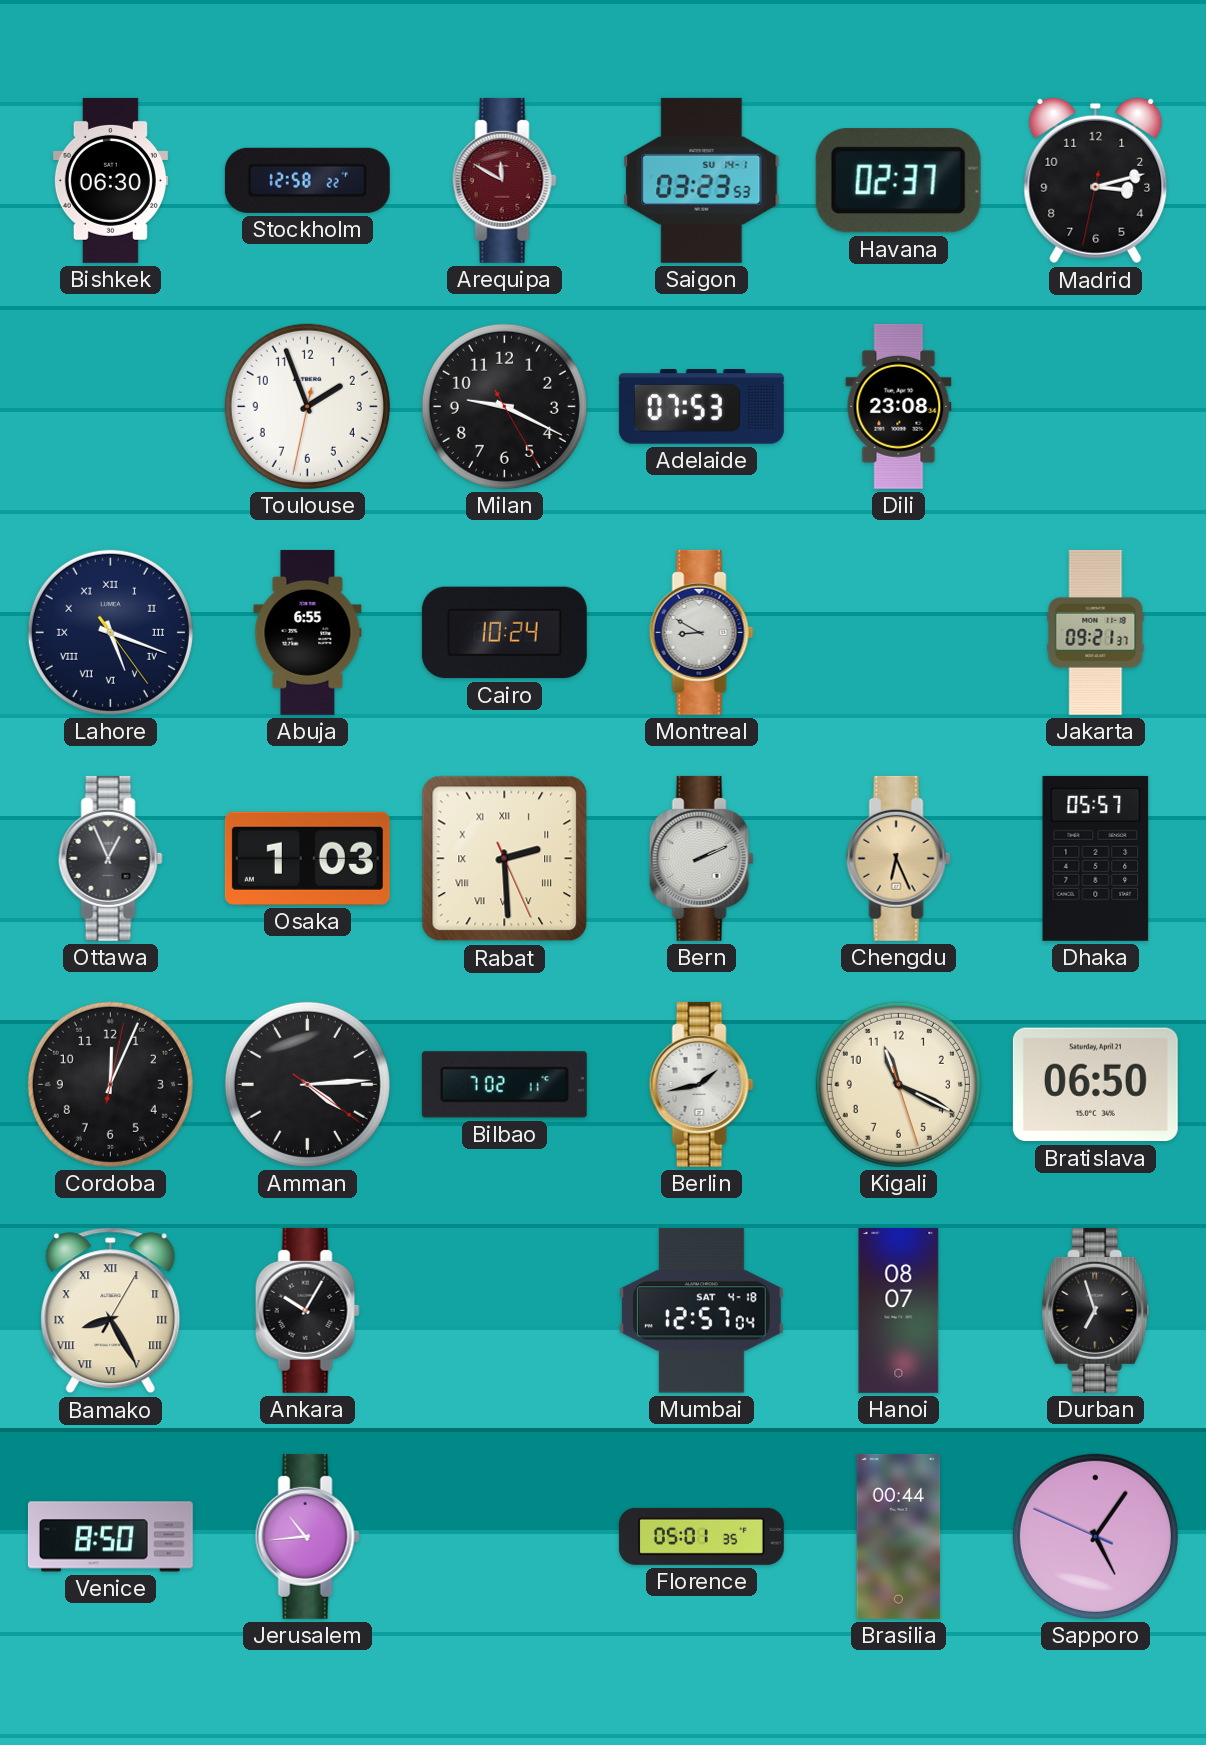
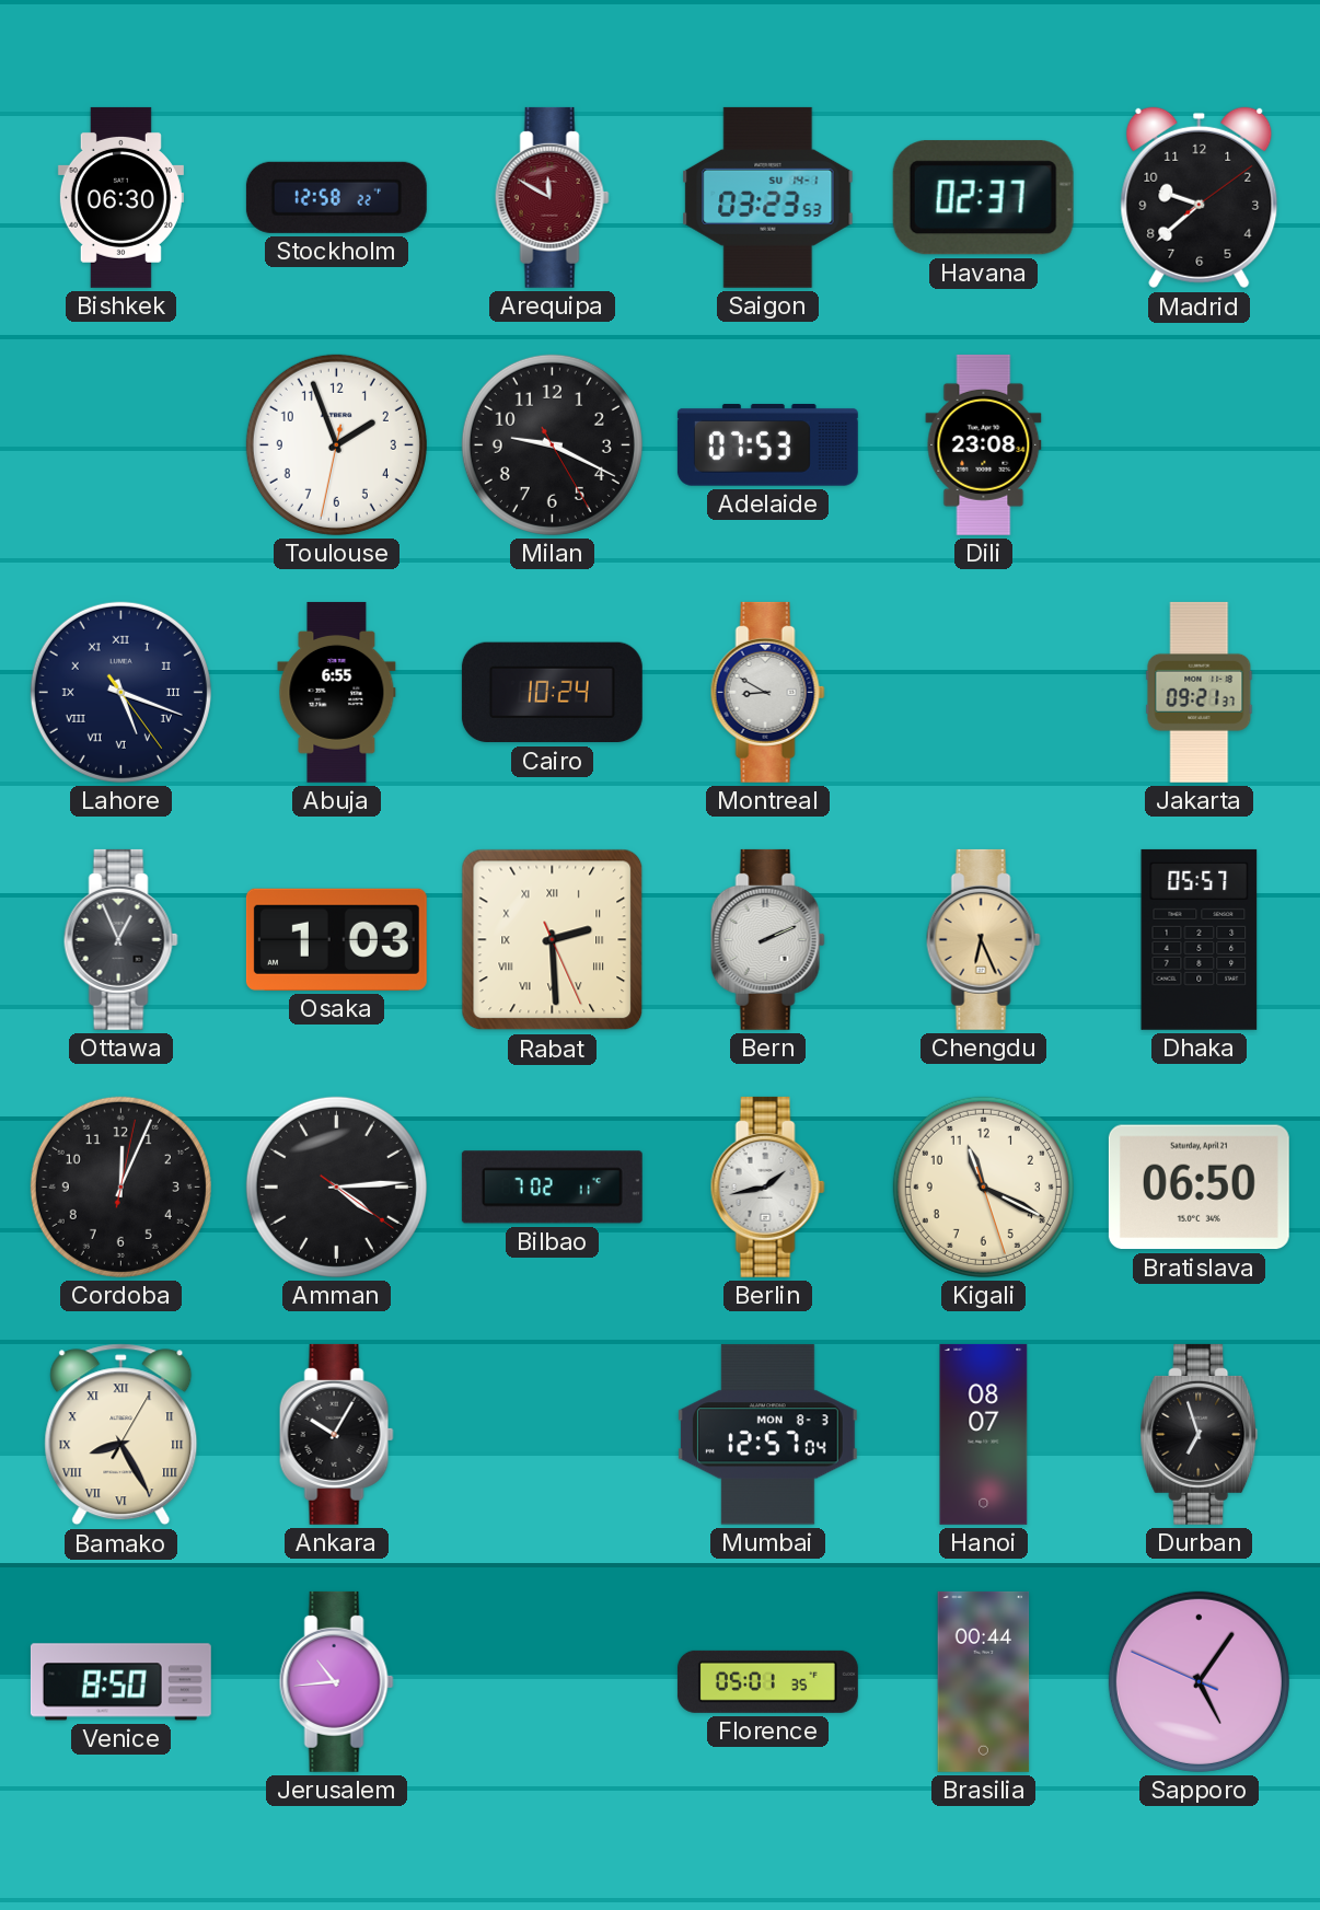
Madrid: 3:12 -> 9:38
Mumbai date: SAT 4-18 -> MON 8-3
